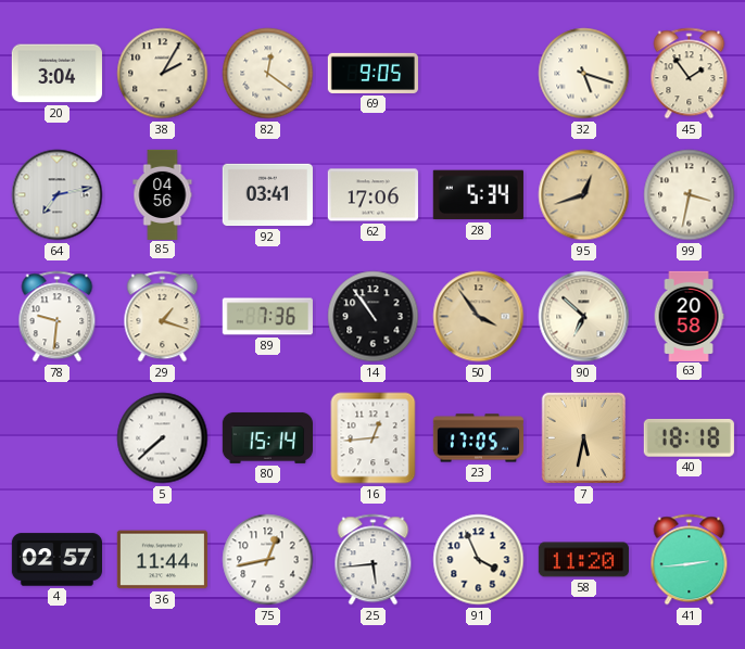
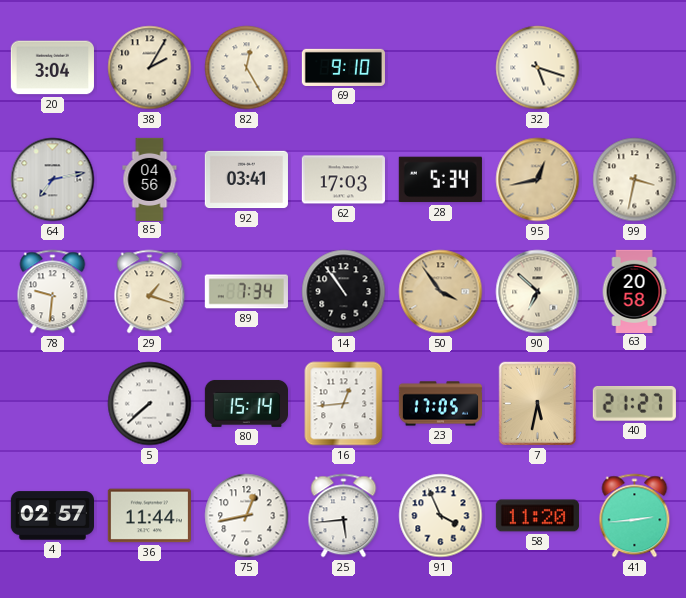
82: 12:21 -> 12:25
69: 9:05 -> 9:10
45: 1:54 -> none
62: 17:06 -> 17:03
95: 12:42 -> 12:43
89: 7:36 -> 7:34
40: 18:18 -> 21:27
